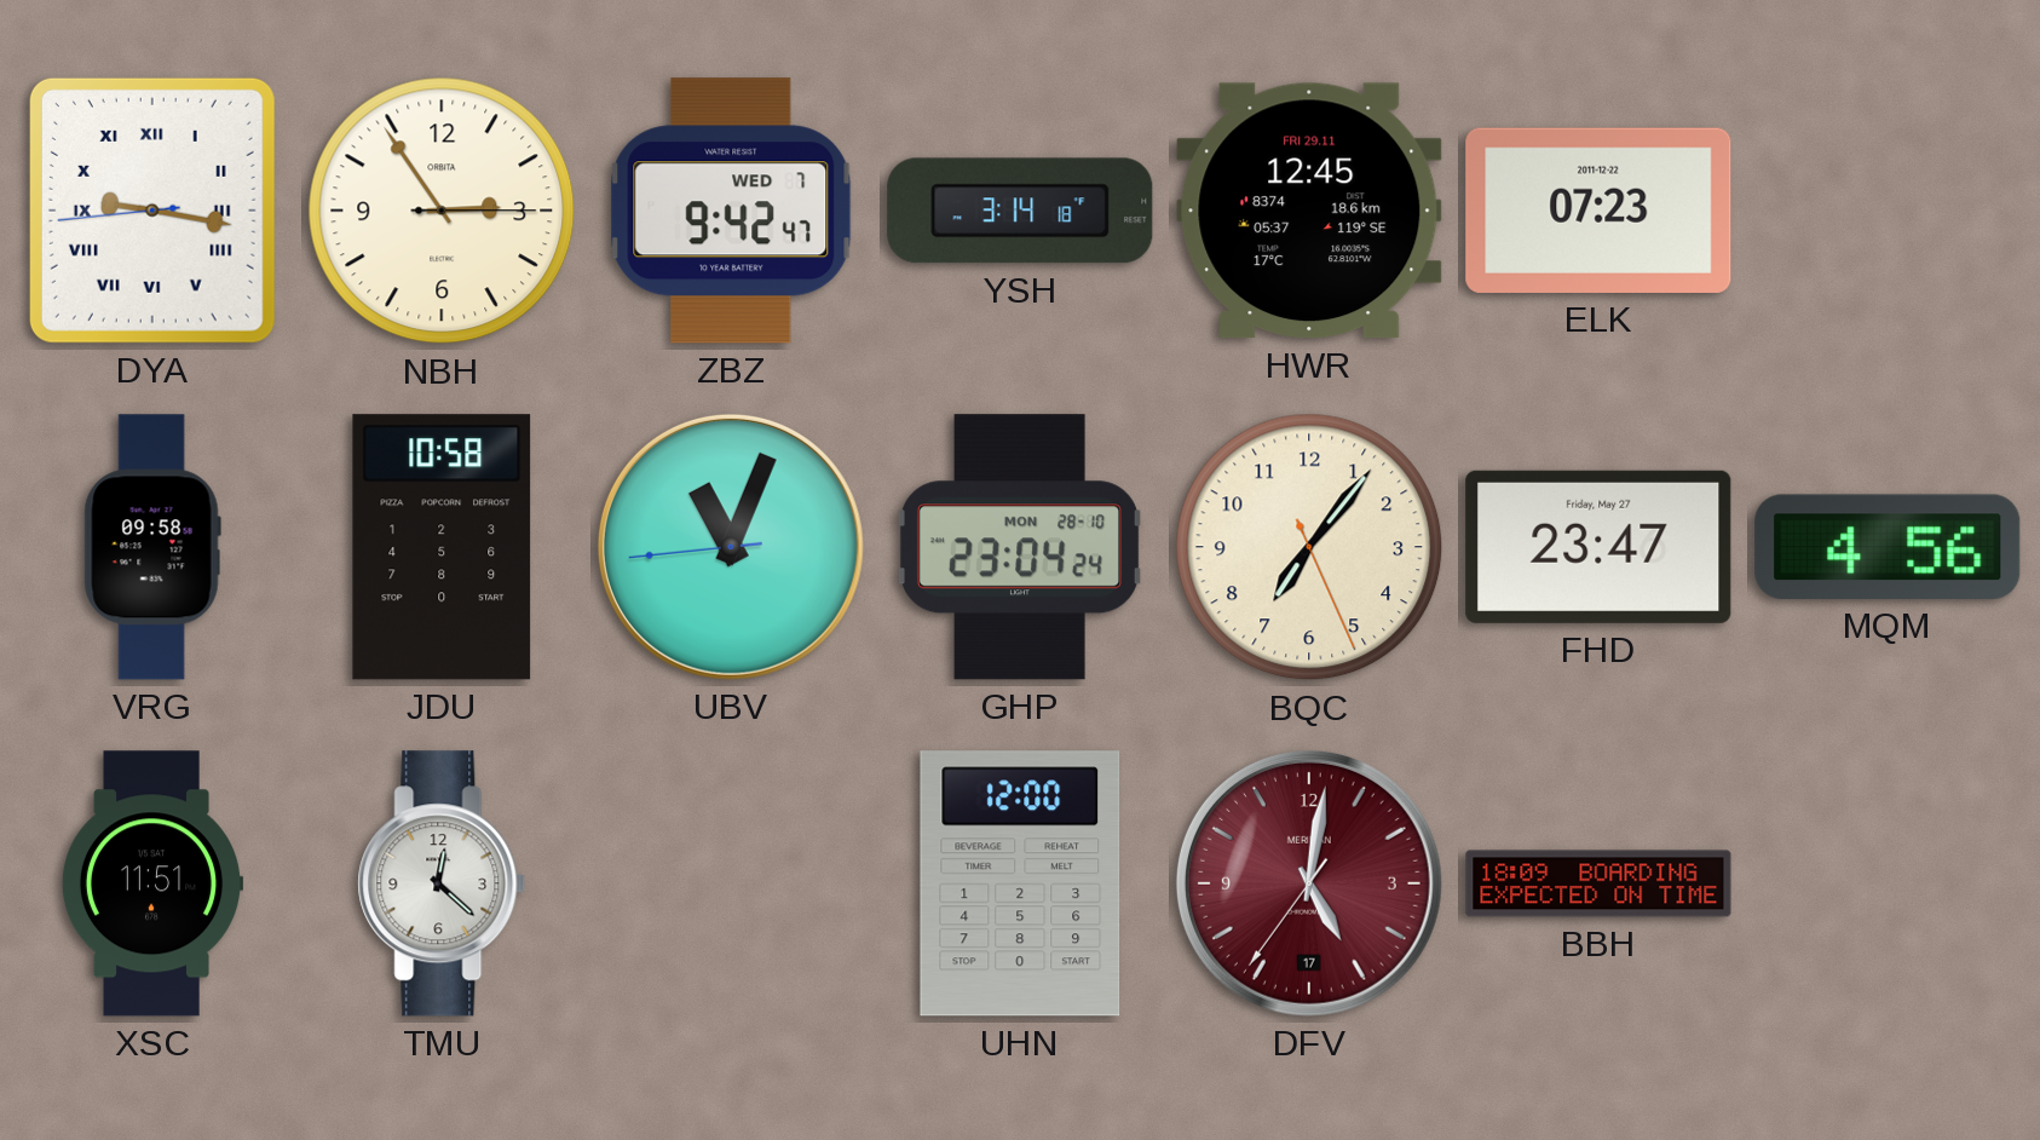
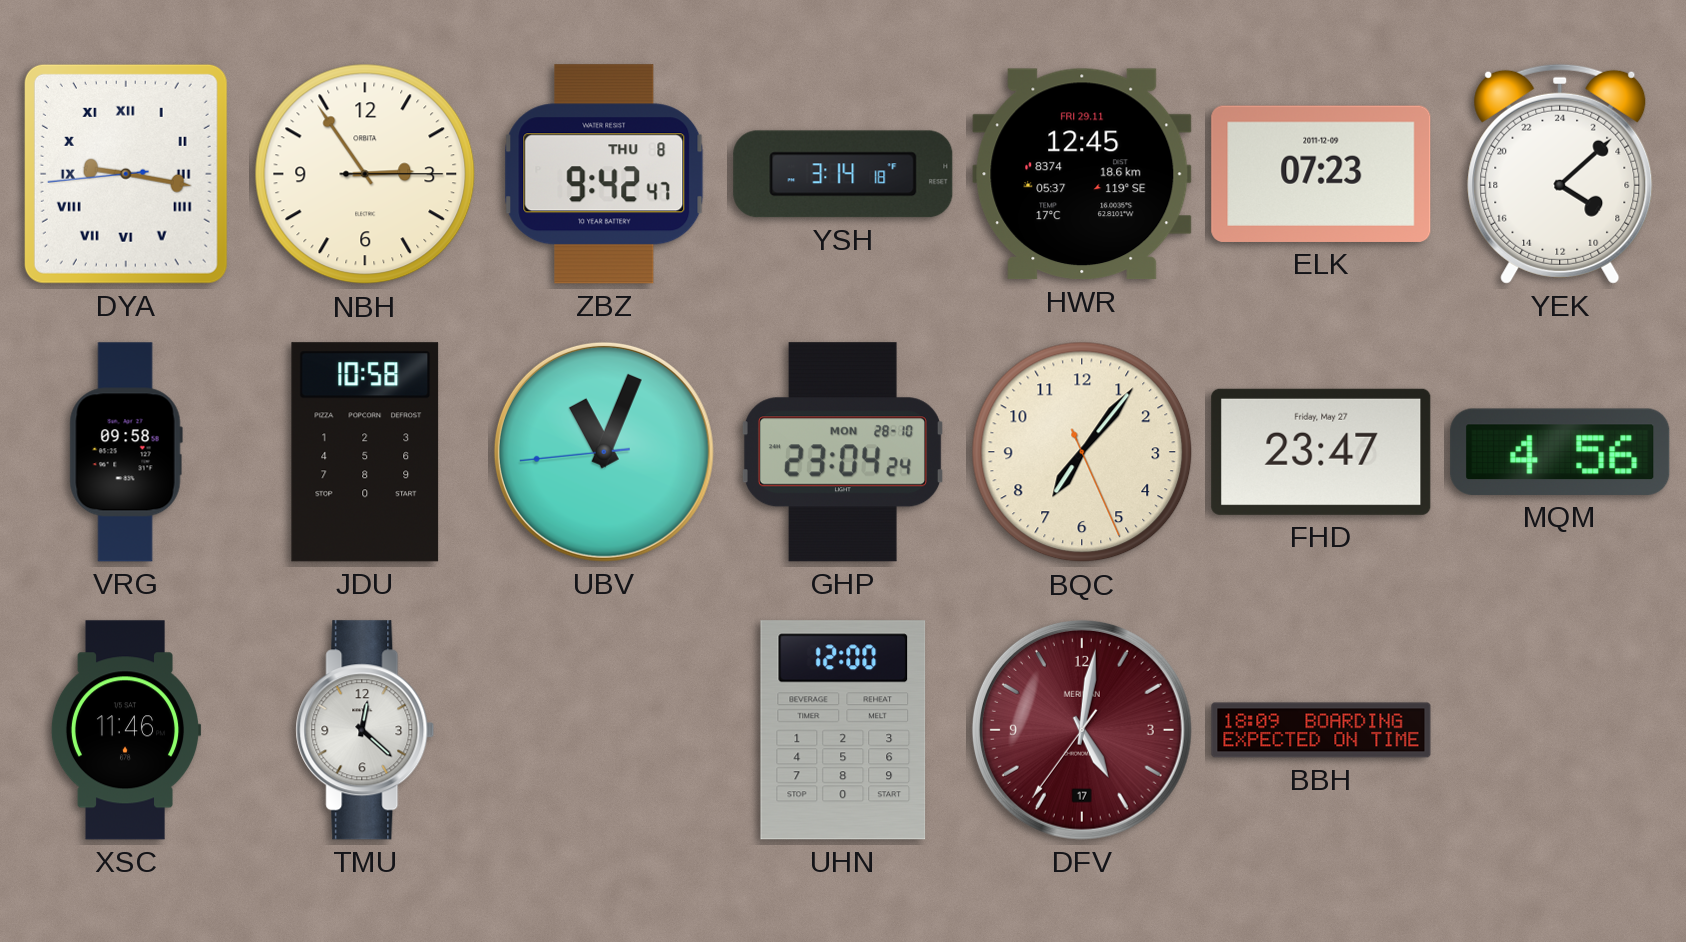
ZBZ date: WED 7 -> THU 8
ELK date: 2011-12-22 -> 2011-12-09
YEK: none -> 8:08
XSC: 11:51 -> 11:46
